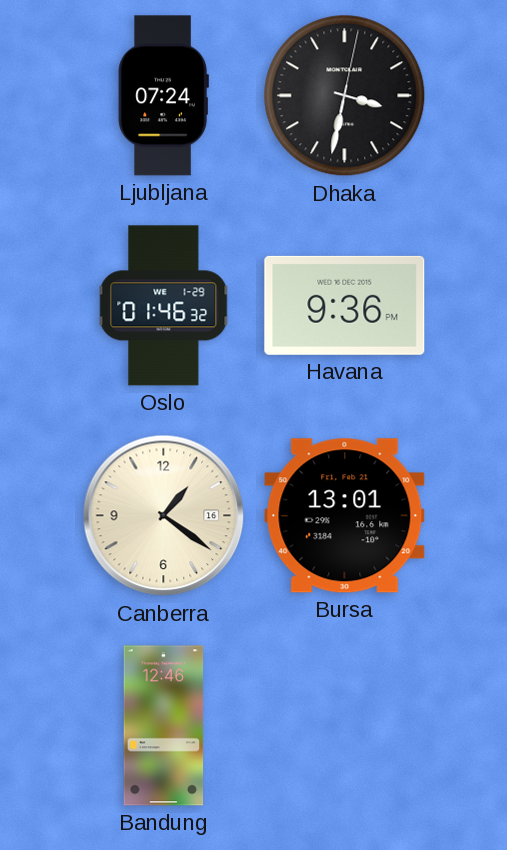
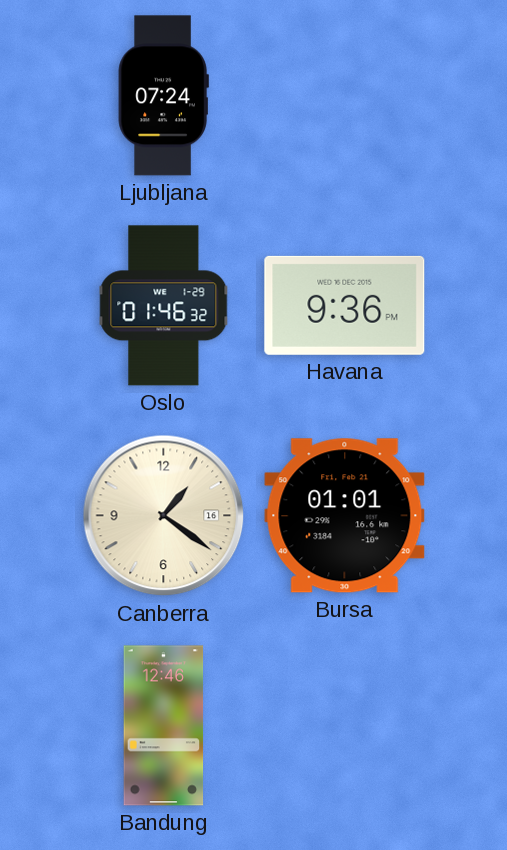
Dhaka: 3:32 -> none
Bursa: 13:01 -> 01:01
